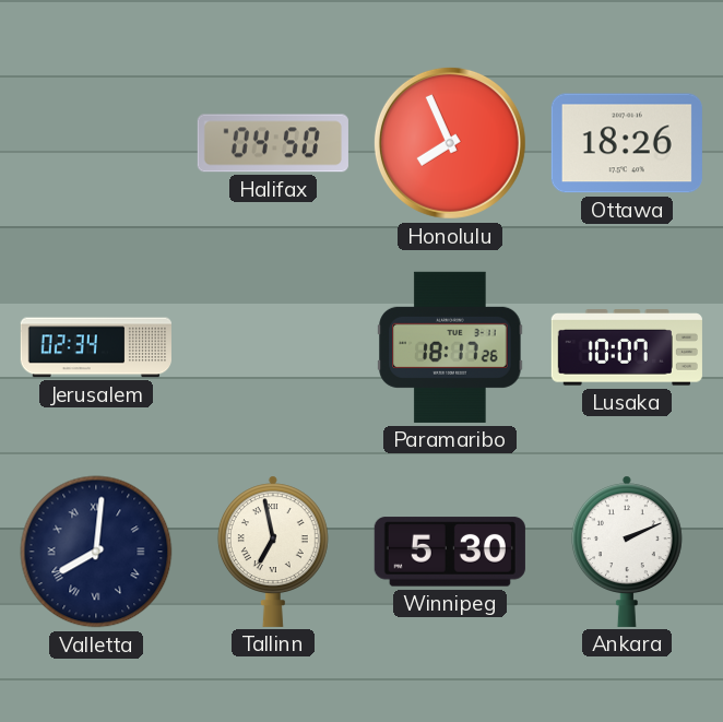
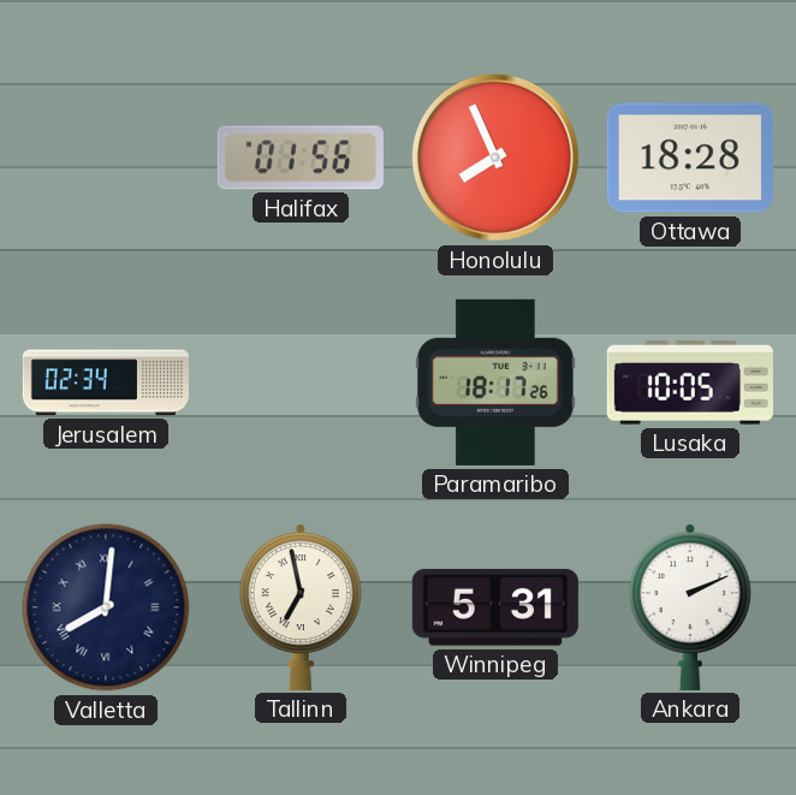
Halifax: 04:50 -> 01:56
Ottawa: 18:26 -> 18:28
Lusaka: 10:07 -> 10:05
Winnipeg: 5:30 -> 5:31
